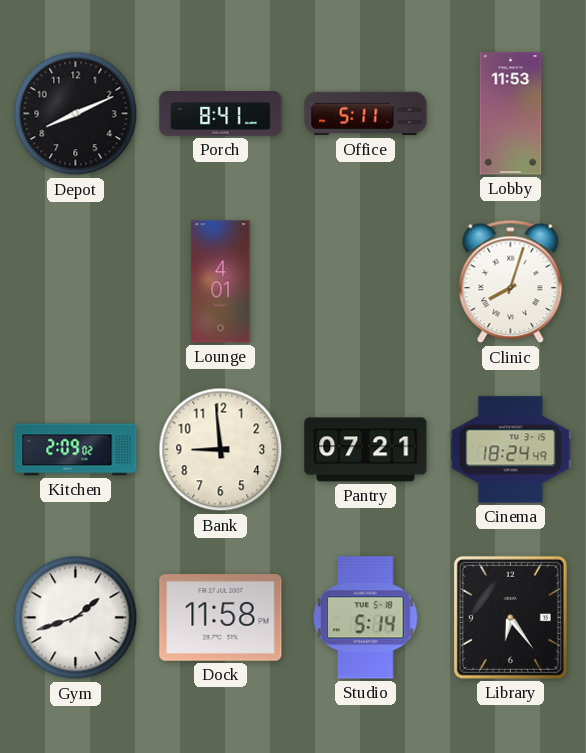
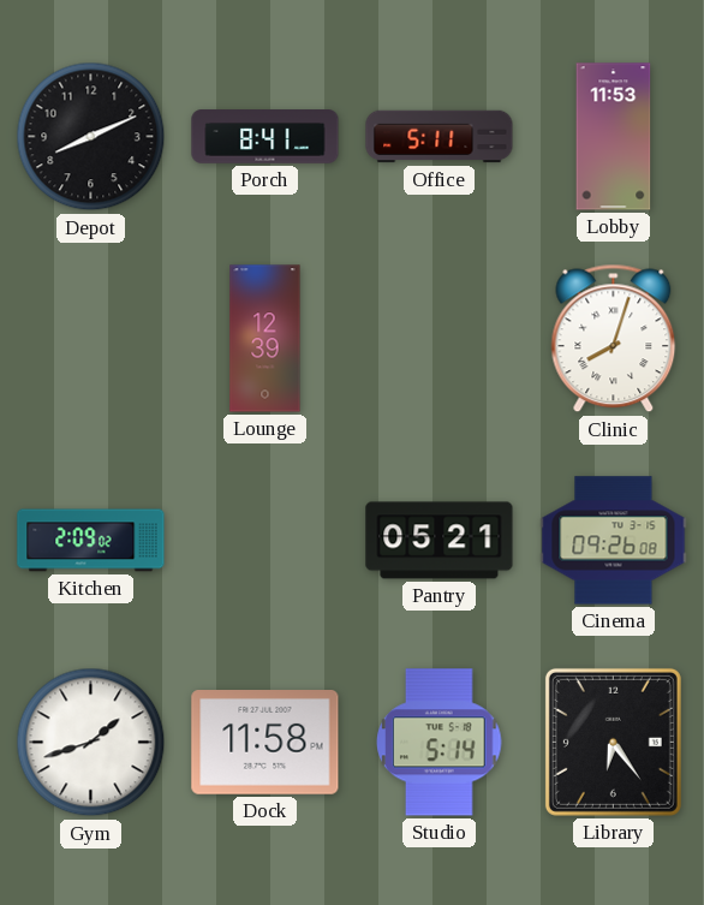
Lounge: 4:01 -> 12:39
Bank: 8:59 -> none
Pantry: 07:21 -> 05:21
Cinema: 18:24 -> 09:26
